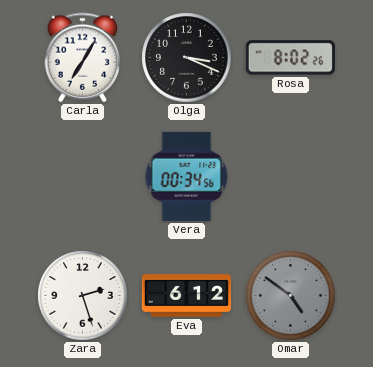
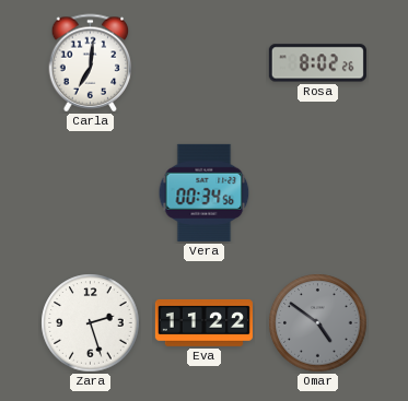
Carla: 7:05 -> 7:01
Olga: 3:19 -> none
Eva: 6:12 -> 11:22
